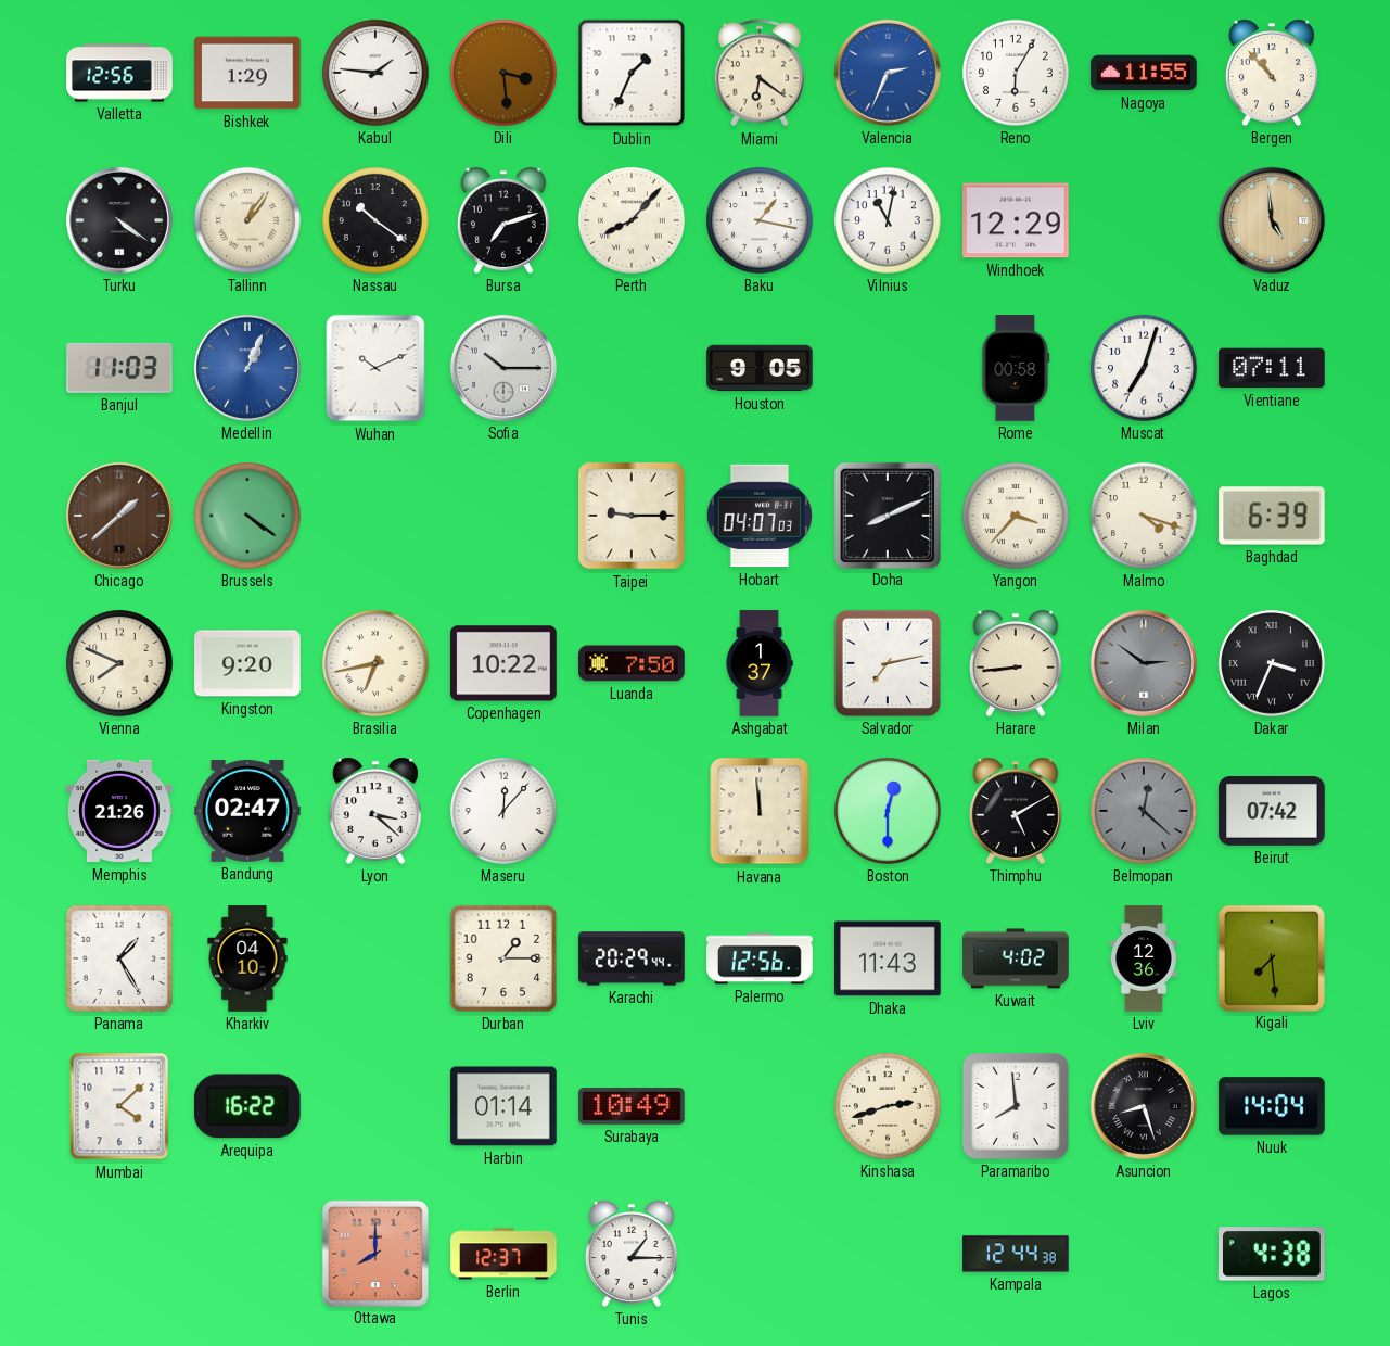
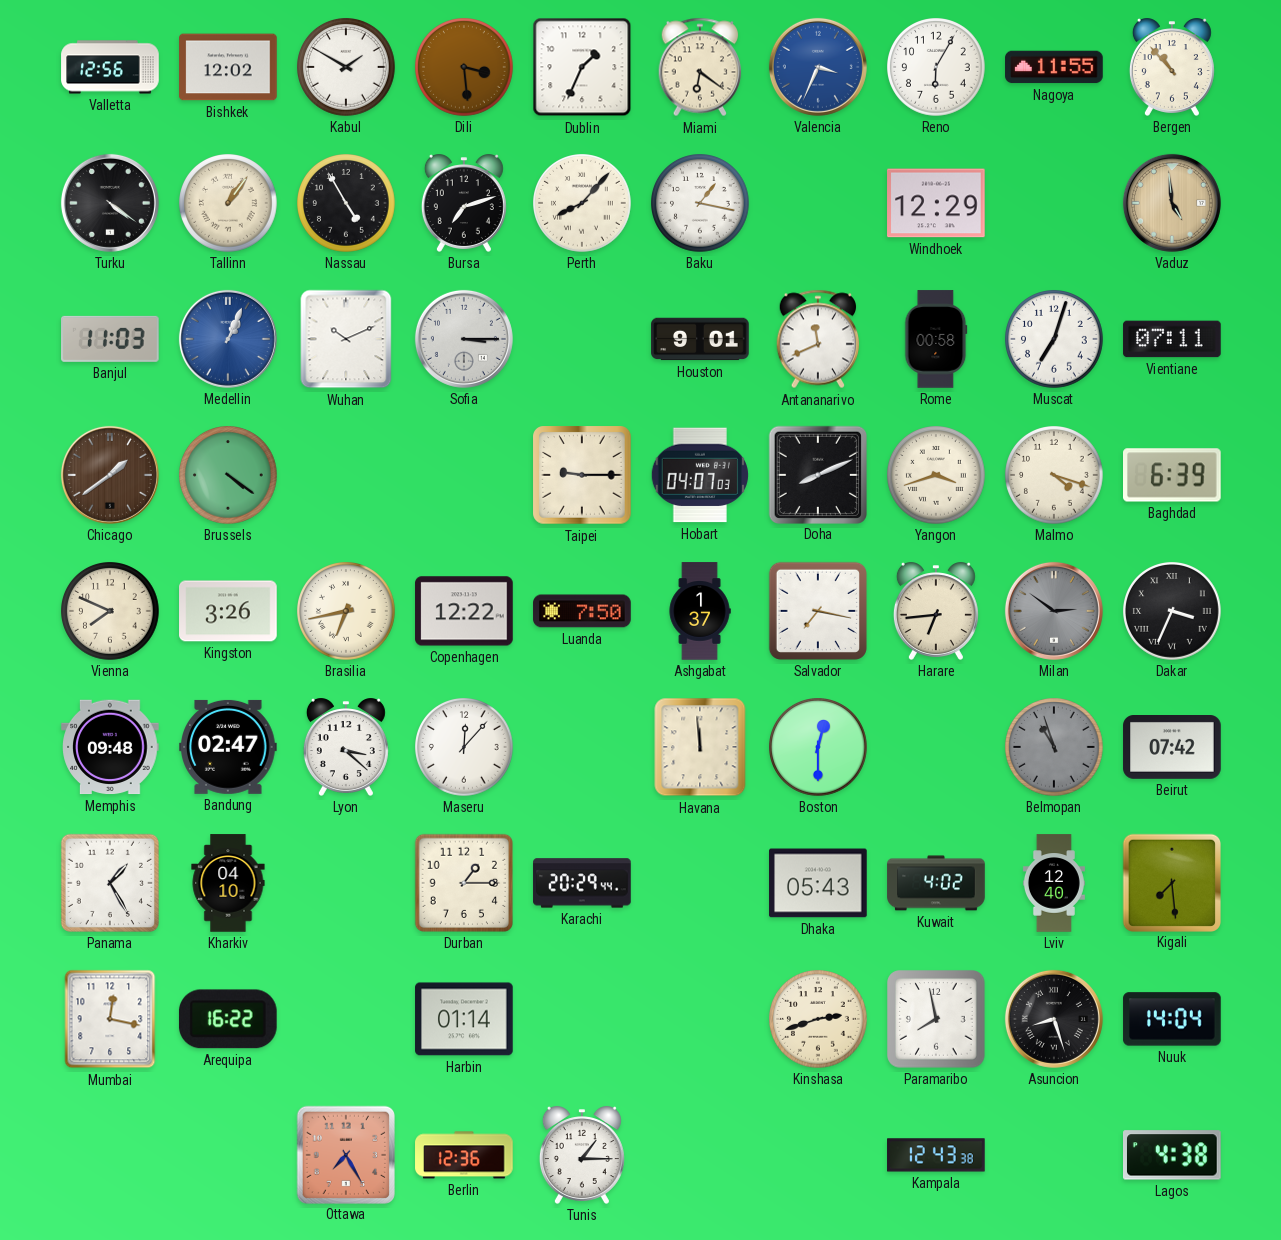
Bishkek: 1:29 -> 12:02
Kabul: 1:46 -> 1:50
Valencia: 2:34 -> 3:34
Nassau: 10:21 -> 4:55
Vilnius: 11:02 -> none
Sofia: 10:15 -> 3:15
Houston: 9:05 -> 9:01
Antananarivo: none -> 11:41
Chicago: 1:38 -> 1:39
Yangon: 3:37 -> 3:42
Kingston: 9:20 -> 3:26
Copenhagen: 10:22 -> 12:22
Salvador: 7:13 -> 7:17
Harare: 8:44 -> 6:44
Memphis: 21:26 -> 09:48
Thimphu: 5:10 -> none
Belmopan: 12:22 -> 10:57
Palermo: 12:56 -> none
Dhaka: 11:43 -> 05:43
Lviv: 12:36 -> 12:40
Mumbai: 4:08 -> 12:17
Surabaya: 10:49 -> none
Paramaribo: 7:59 -> 7:58
Ottawa: 8:00 -> 7:25
Berlin: 12:37 -> 12:36
Kampala: 12:44 -> 12:43
